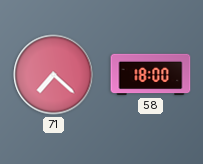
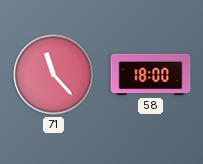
71: 7:22 -> 11:23
